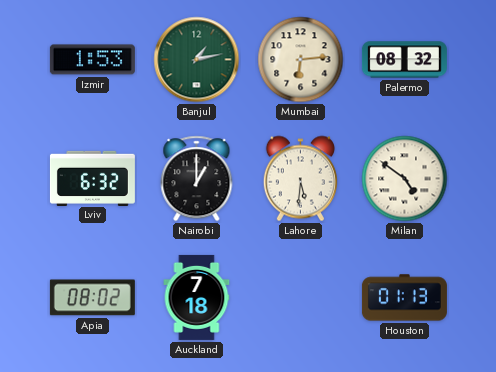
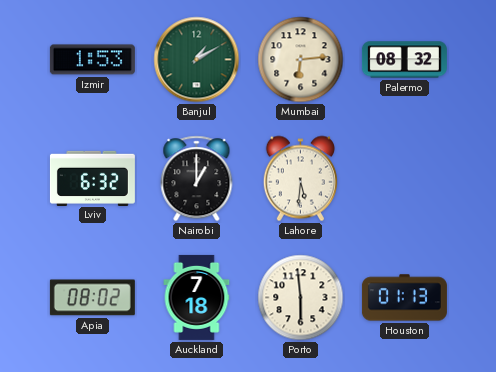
Banjul: 1:13 -> 1:10
Milan: 4:51 -> none
Porto: none -> 5:59
